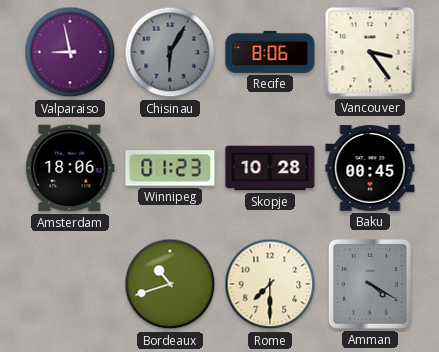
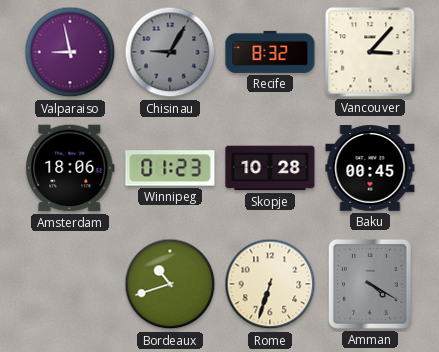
Chisinau: 6:05 -> 9:05
Recife: 8:06 -> 8:32
Vancouver: 3:24 -> 3:07
Rome: 7:30 -> 6:33
